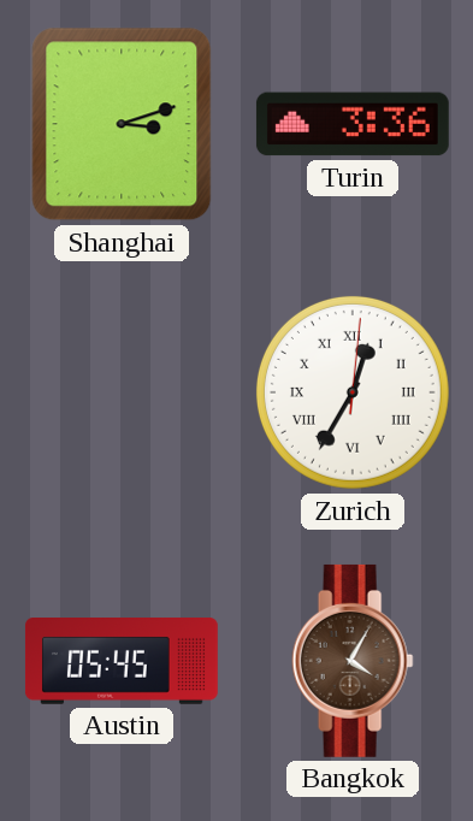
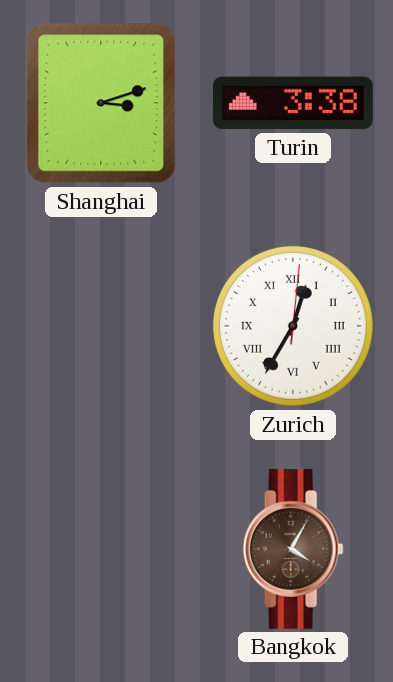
Turin: 3:36 -> 3:38
Austin: 05:45 -> none
